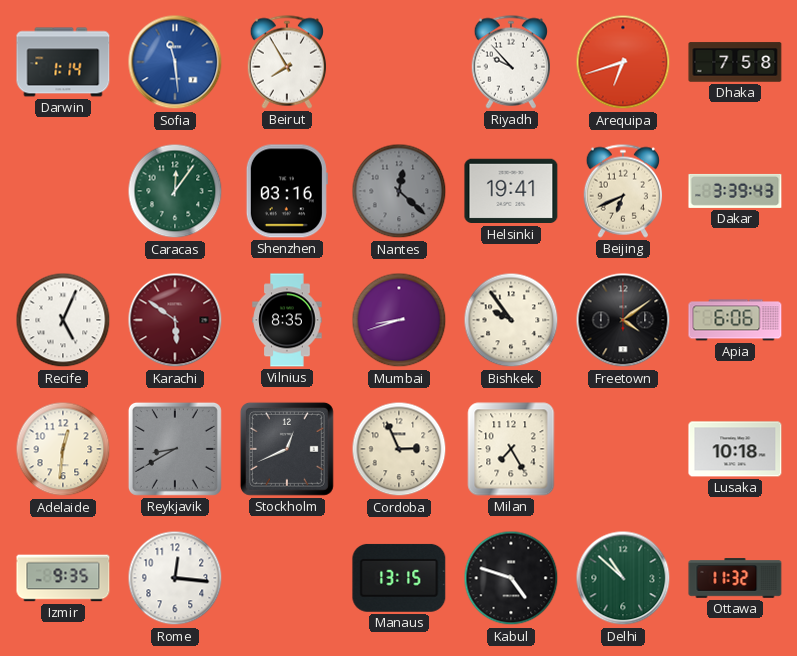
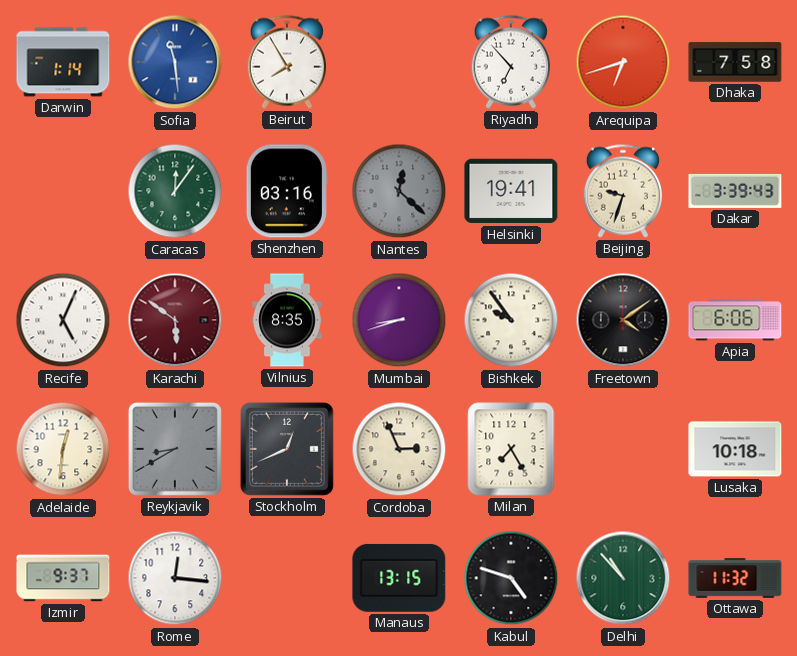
Riyadh: 9:53 -> 6:53
Beijing: 6:41 -> 9:33
Izmir: 9:35 -> 9:37
Delhi: 10:52 -> 10:53
